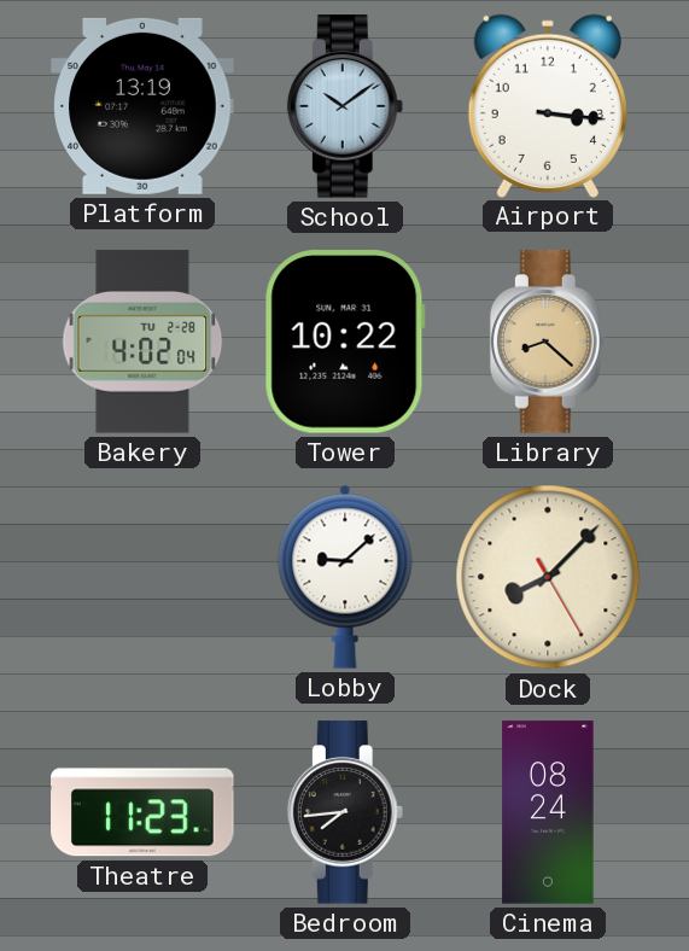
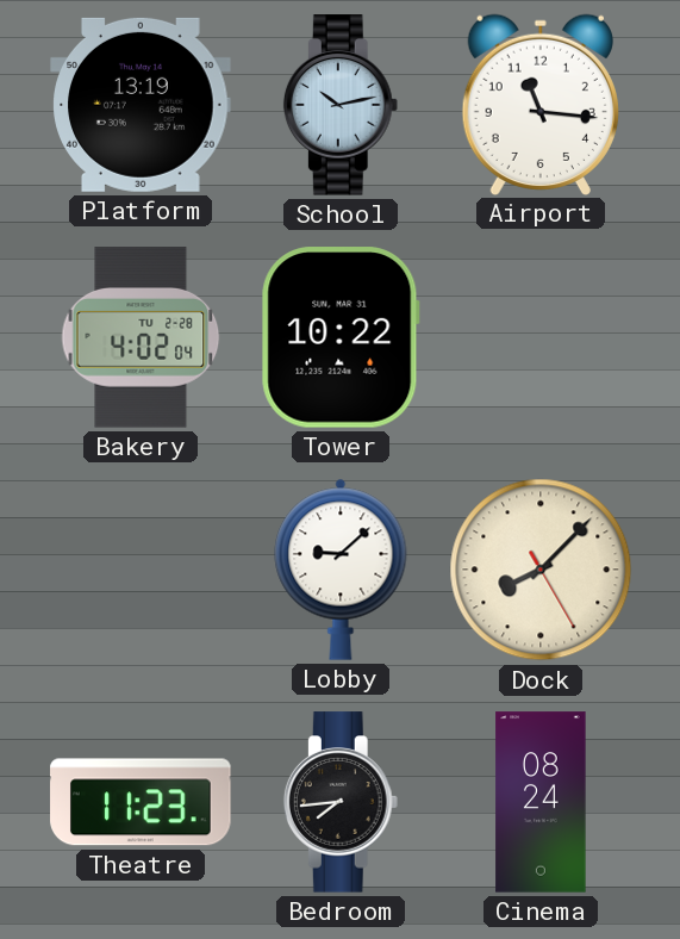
School: 10:09 -> 10:13
Airport: 3:16 -> 11:16
Library: 8:22 -> none
